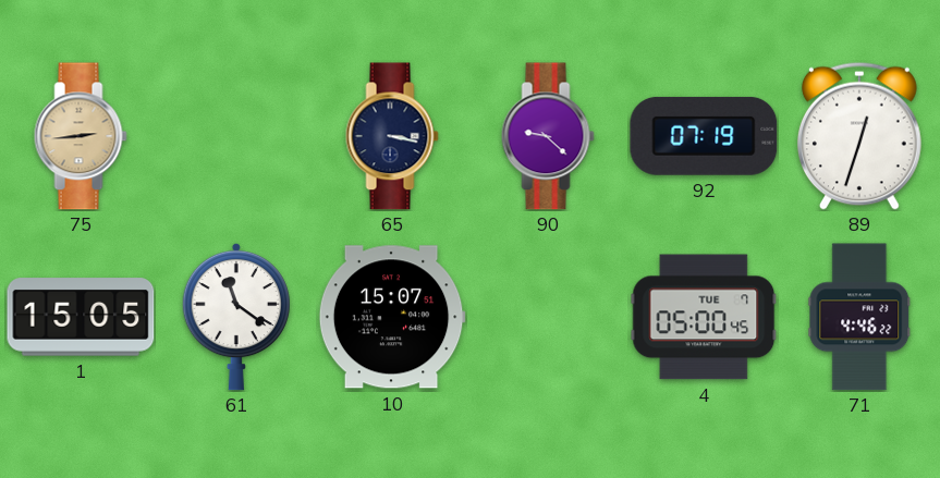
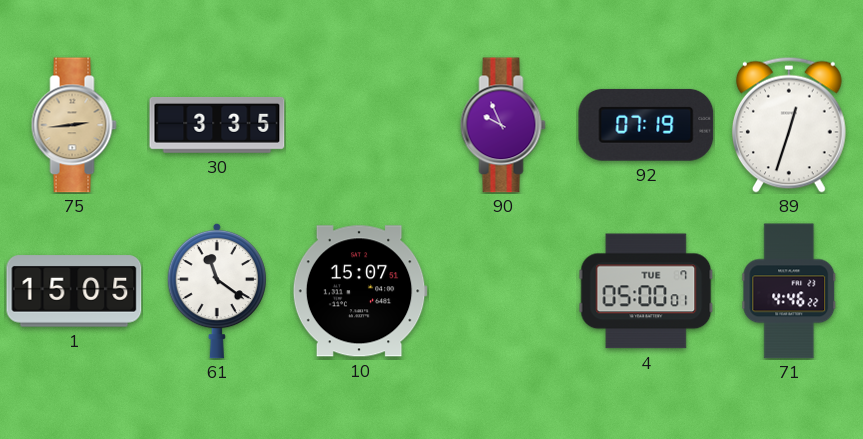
30: none -> 3:35
65: 3:17 -> none
90: 9:22 -> 9:56
4: 05:00:45 -> 05:00:01
